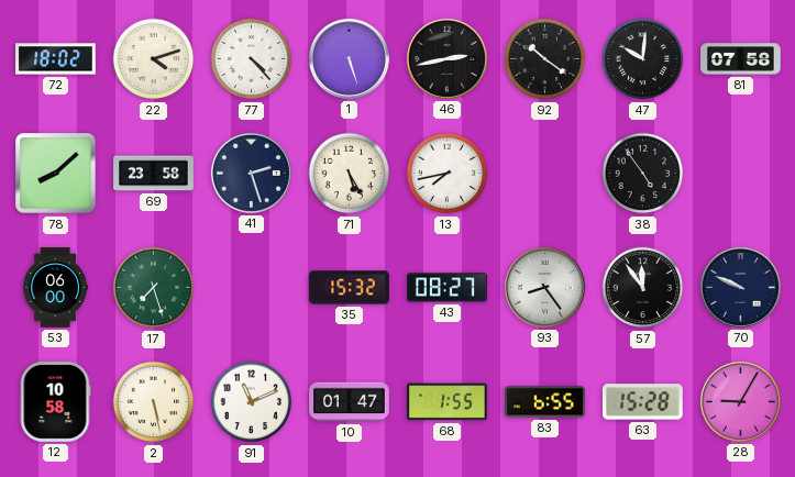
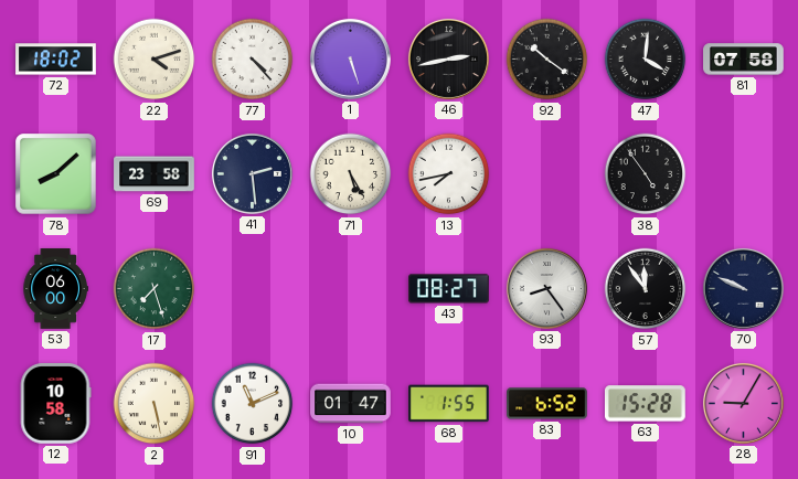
47: 10:01 -> 4:01
41: 2:27 -> 2:29
35: 15:32 -> none
83: 6:55 -> 6:52
